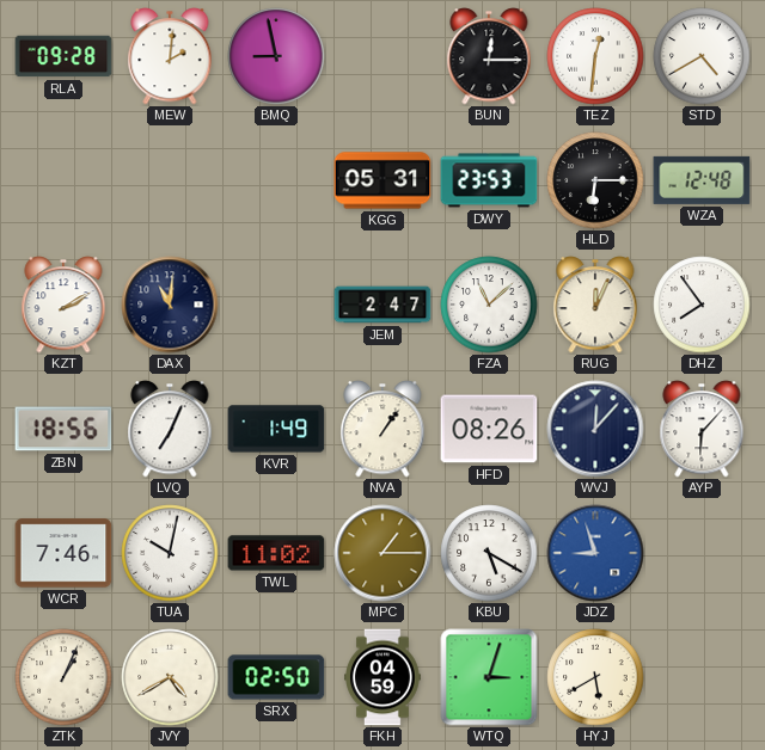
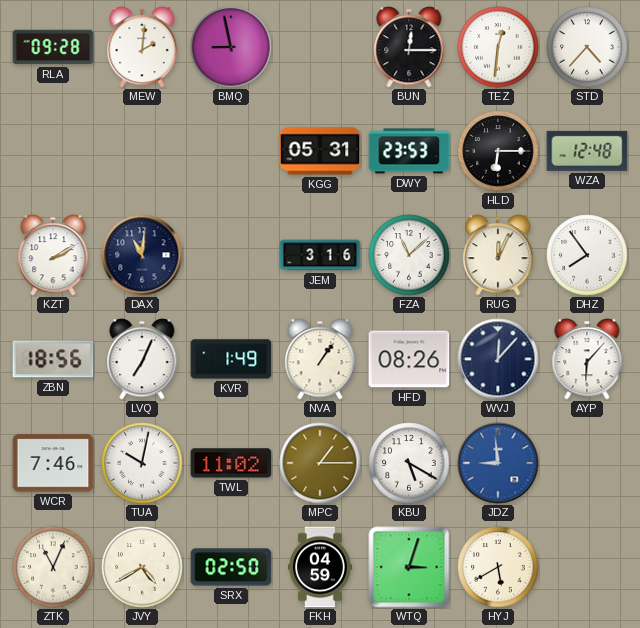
STD: 4:40 -> 4:37
JEM: 2:47 -> 3:16
JDZ: 8:57 -> 8:59
ZTK: 1:04 -> 11:04
